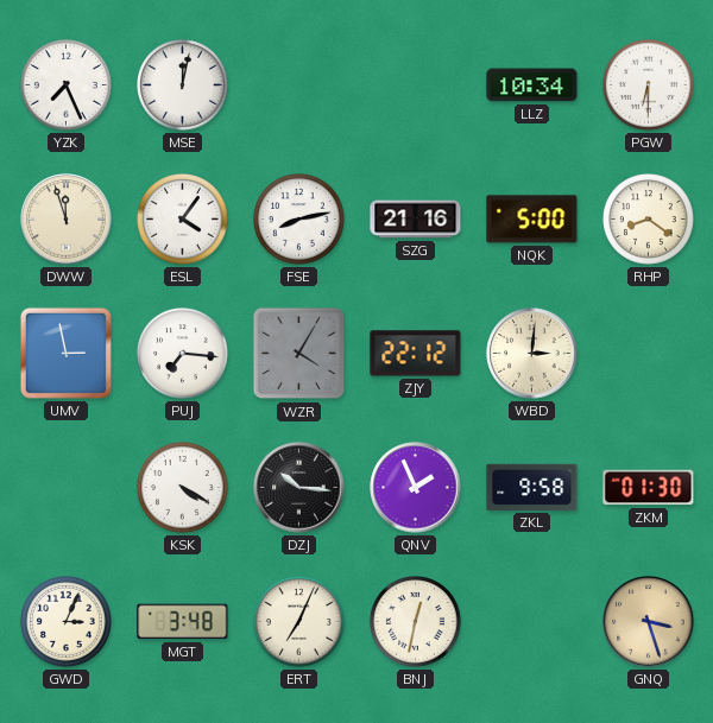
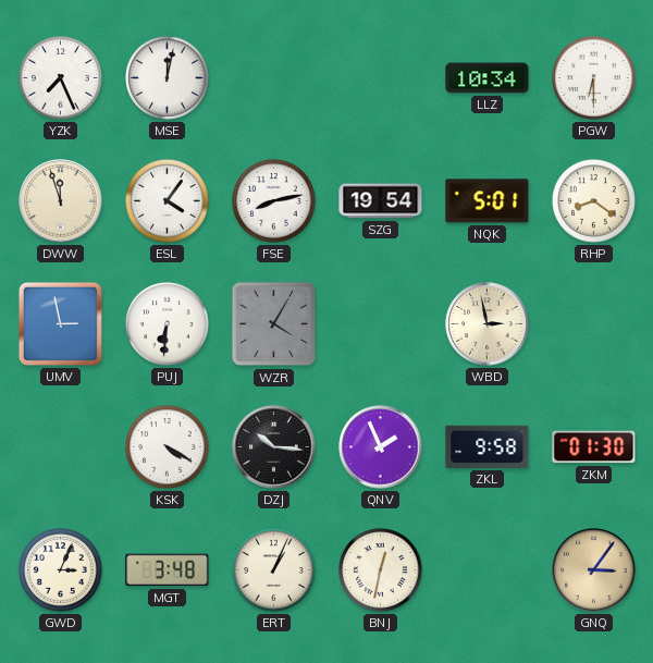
SZG: 21:16 -> 19:54
NQK: 5:00 -> 5:01
PUJ: 7:16 -> 6:31
ZJY: 22:12 -> none
WBD: 3:01 -> 2:58
ERT: 7:04 -> 1:04
GNQ: 3:27 -> 3:06
